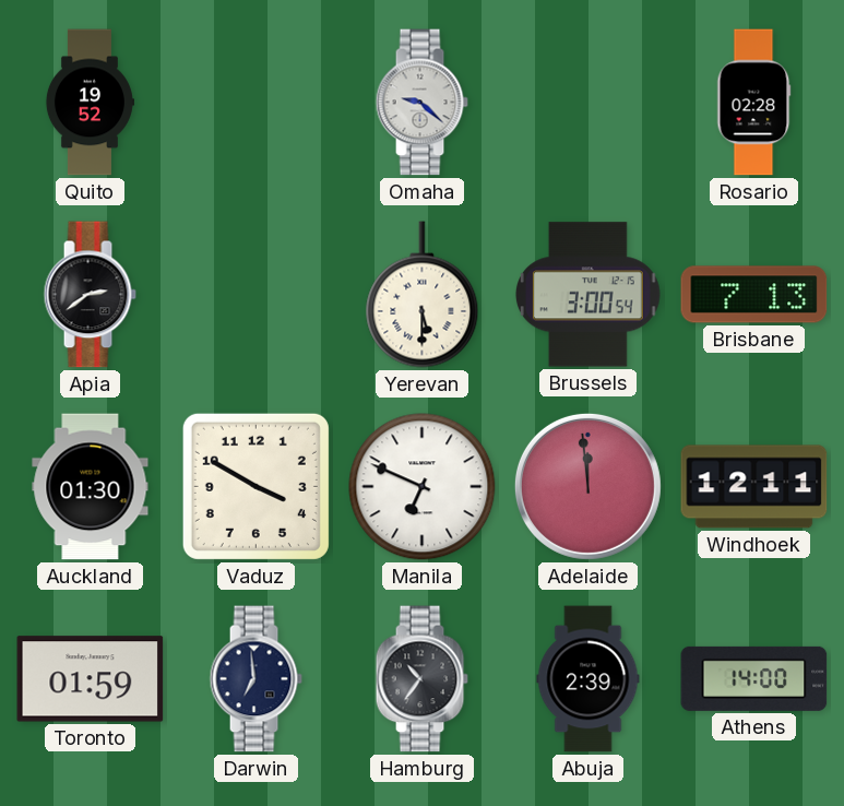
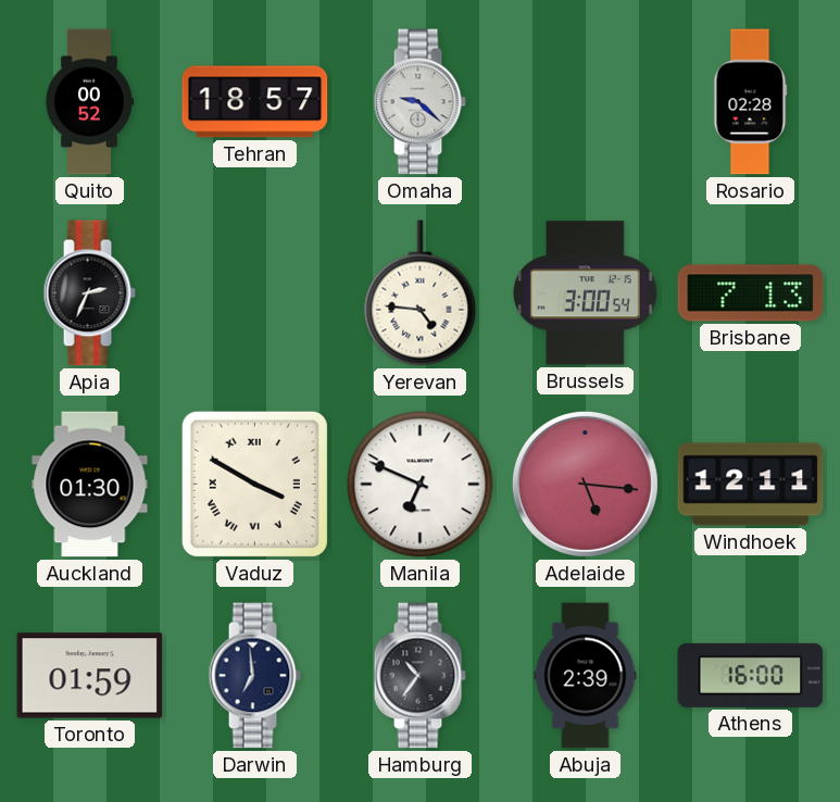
Quito: 19:52 -> 00:52
Tehran: none -> 18:57
Apia: 2:39 -> 2:34
Yerevan: 5:30 -> 4:46
Vaduz numerals: Arabic -> Roman
Adelaide: 11:59 -> 5:16
Athens: 14:00 -> 16:00
